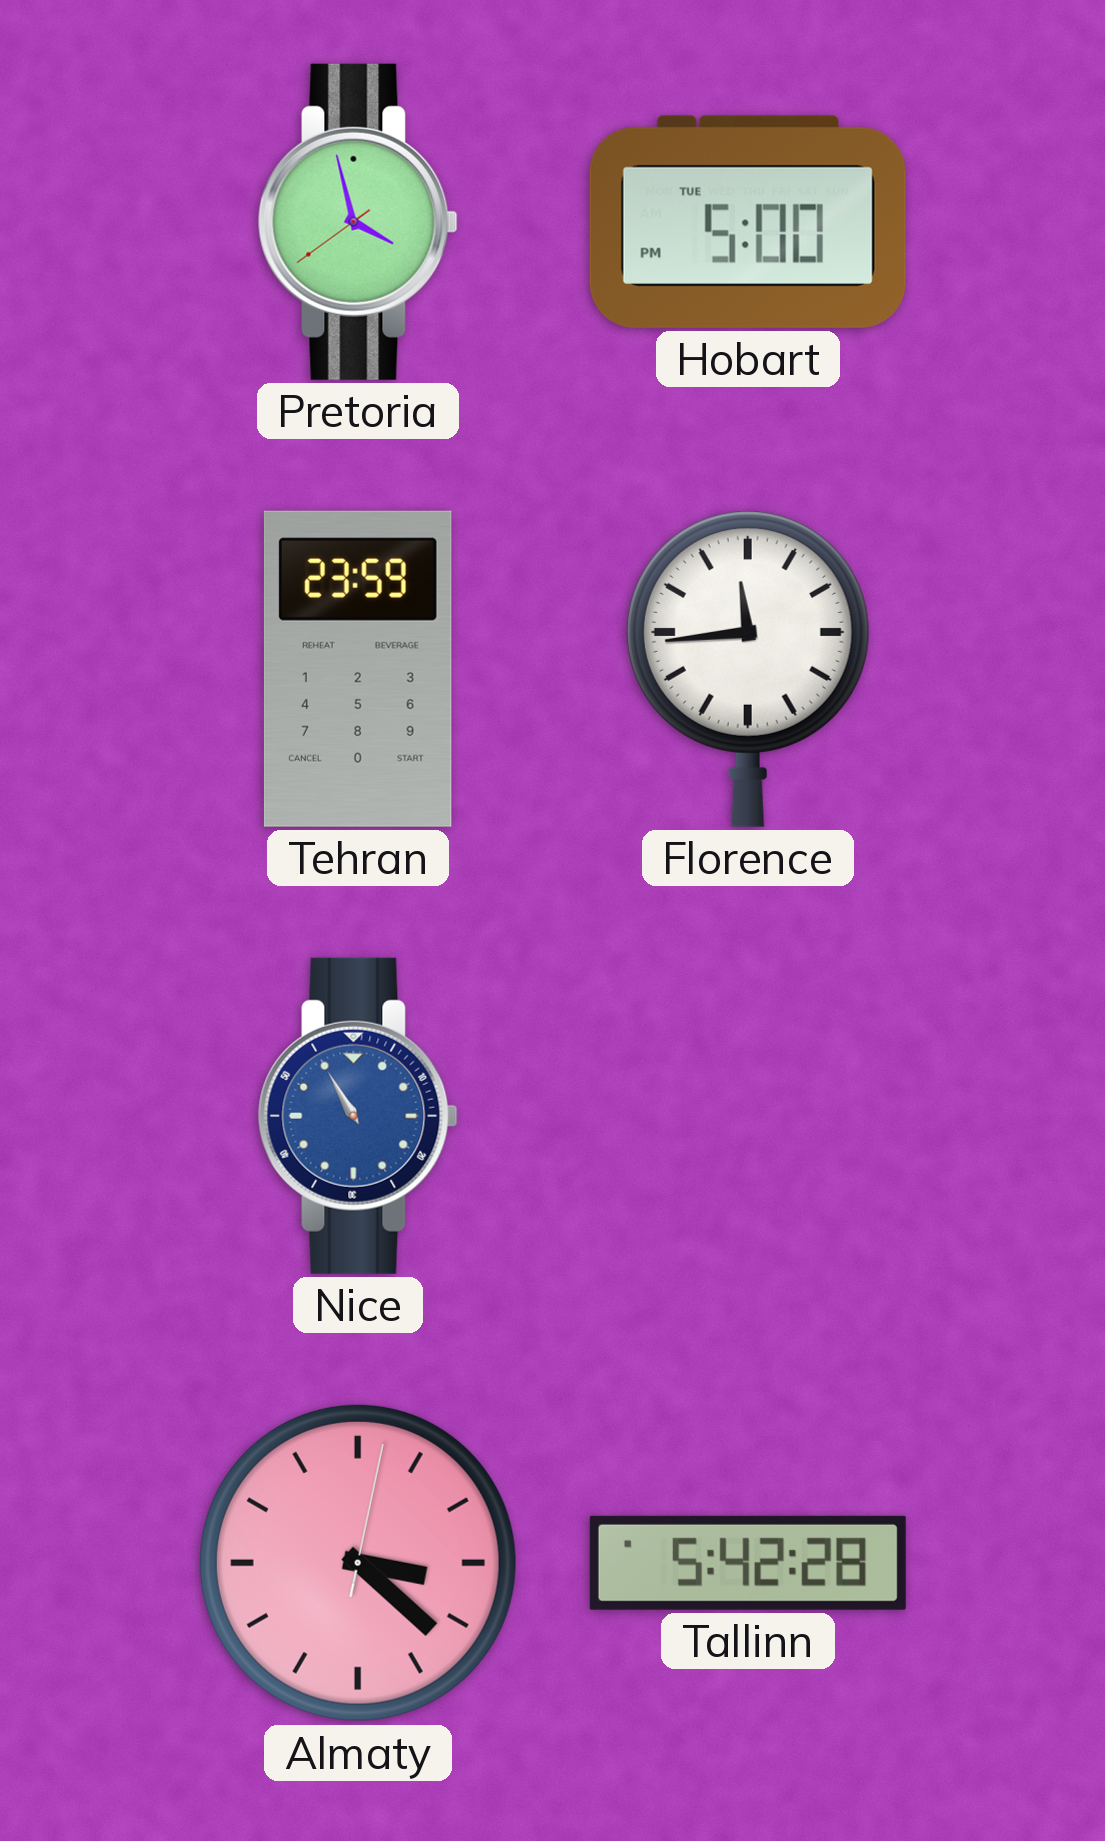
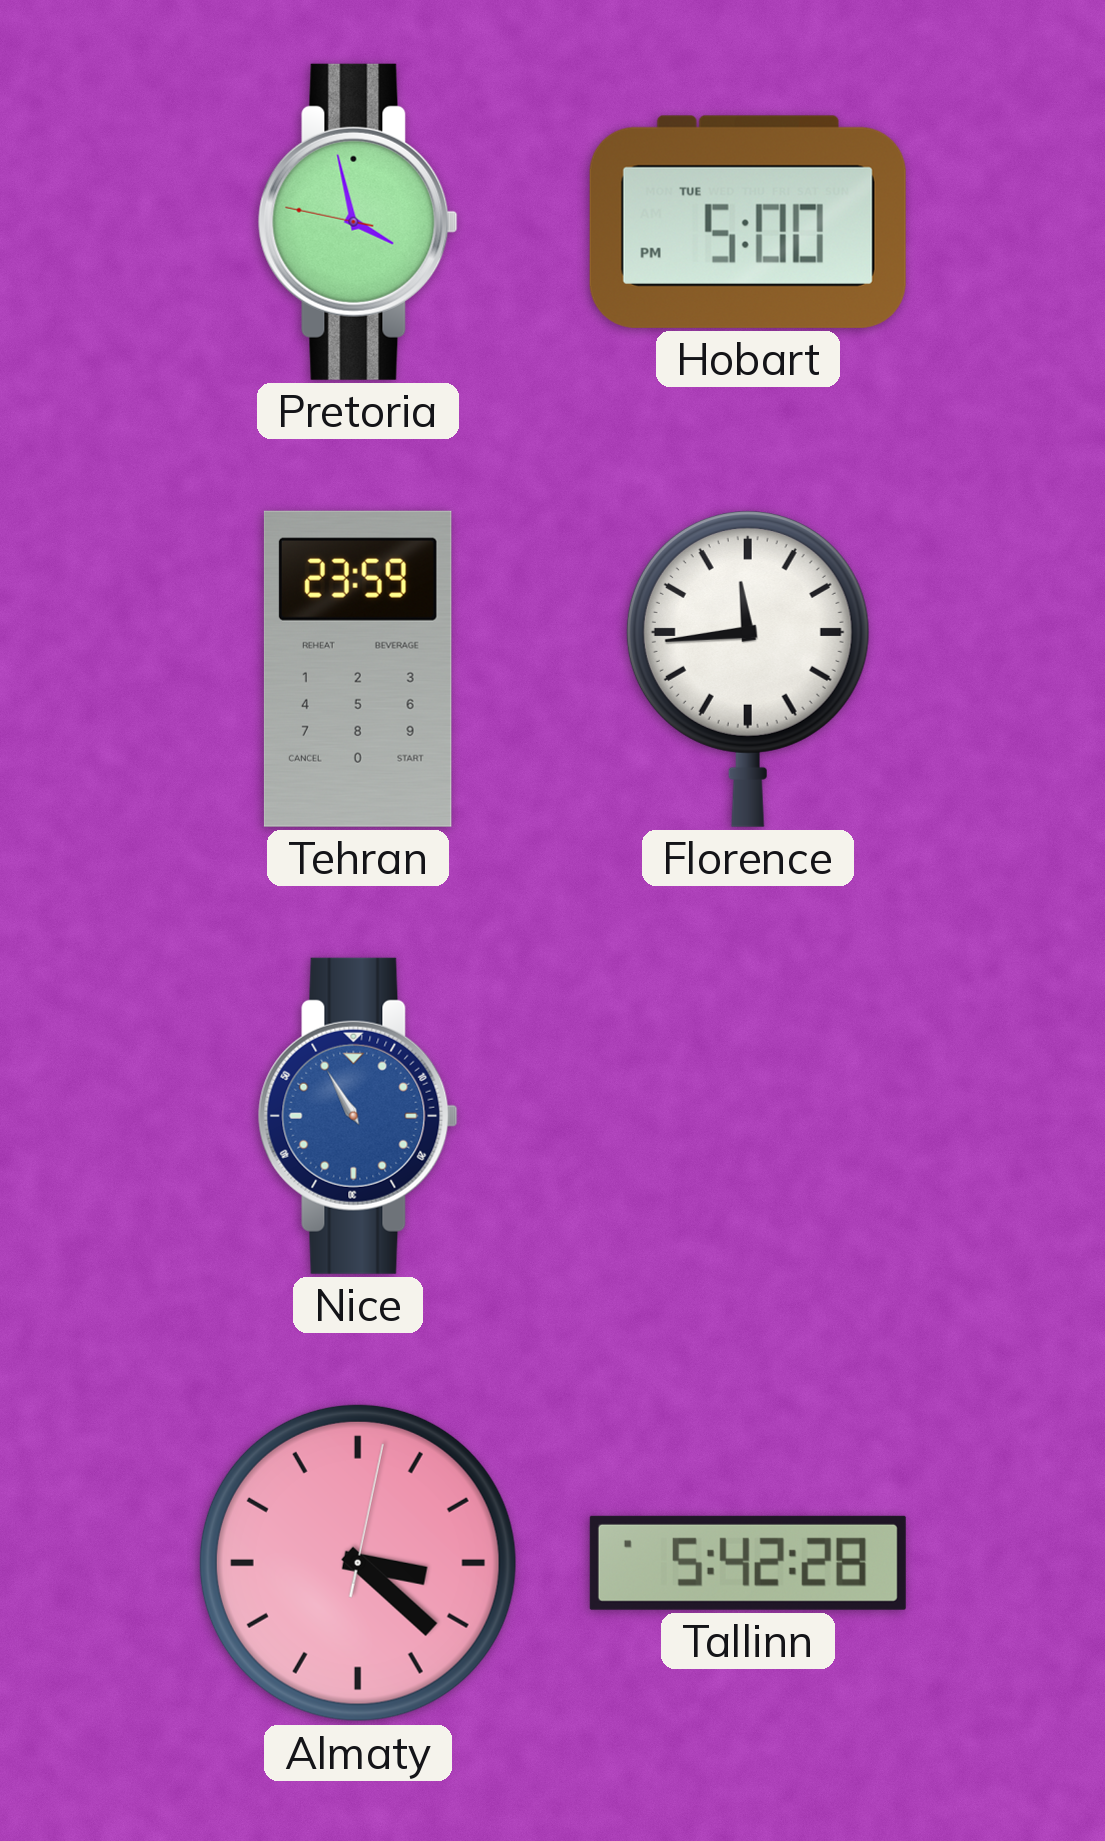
Pretoria: 3:57:39 -> 3:57:47
